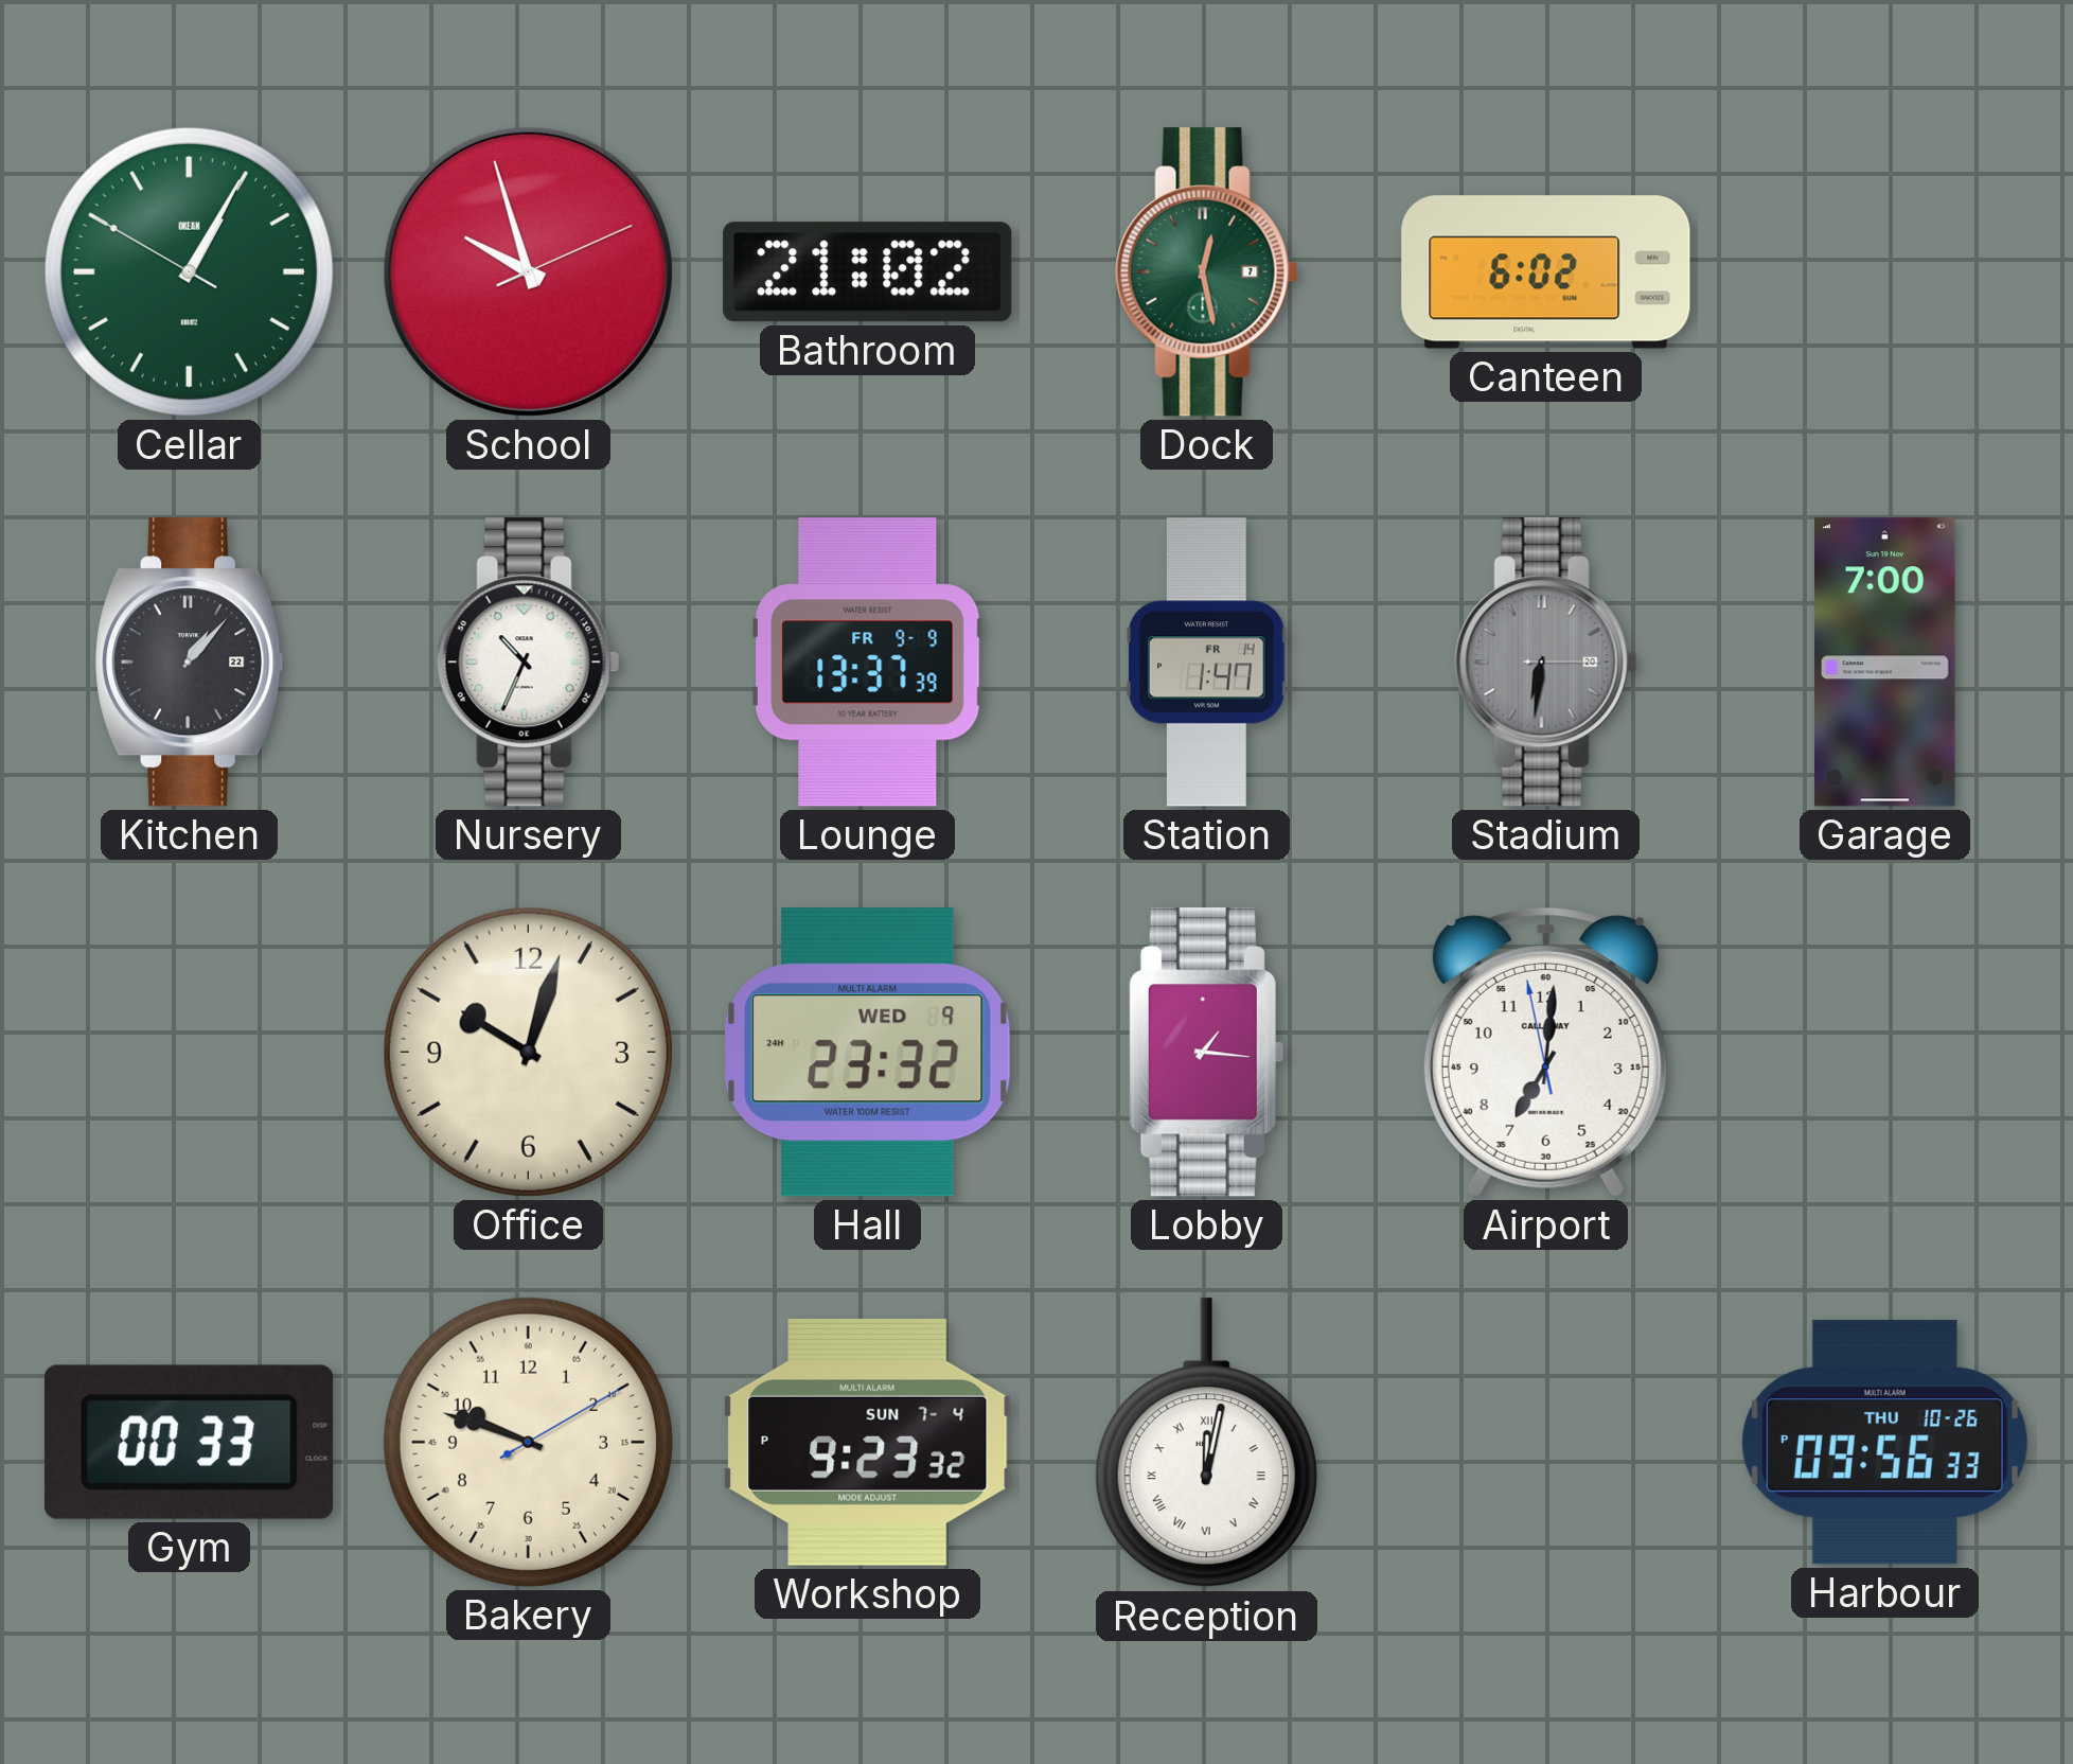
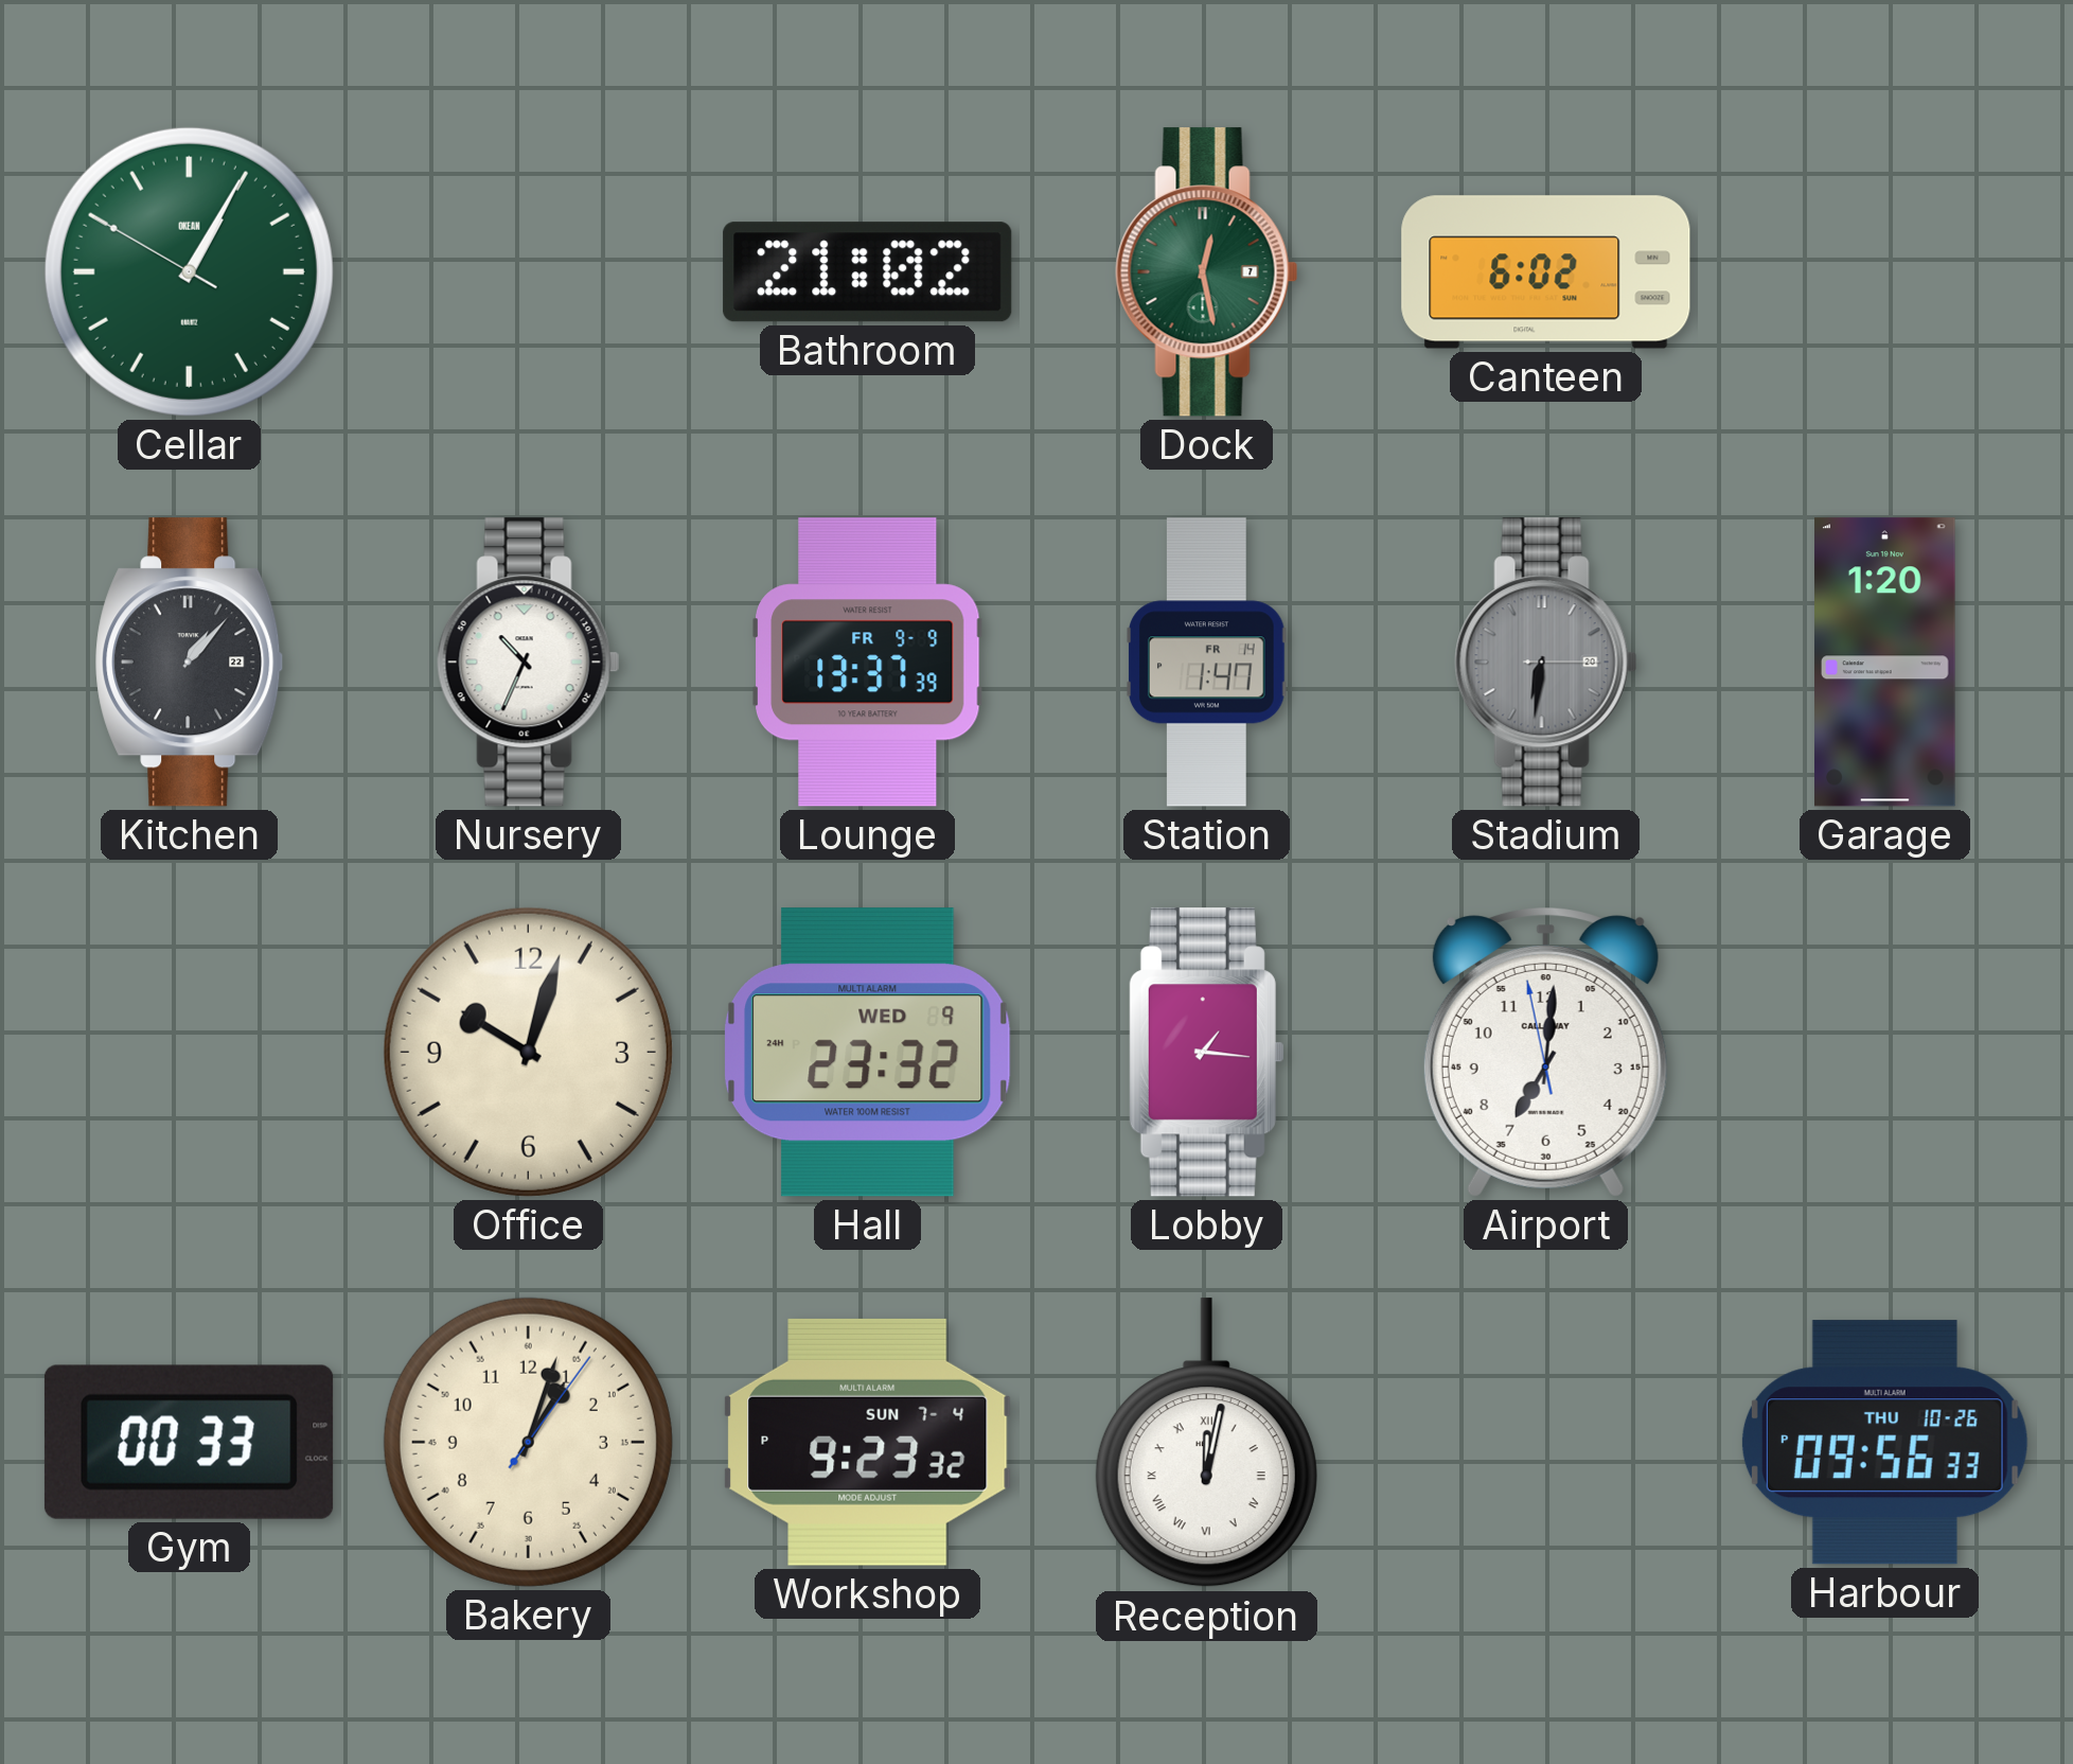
School: 9:57 -> none
Garage: 7:00 -> 1:20
Bakery: 9:48 -> 1:03
